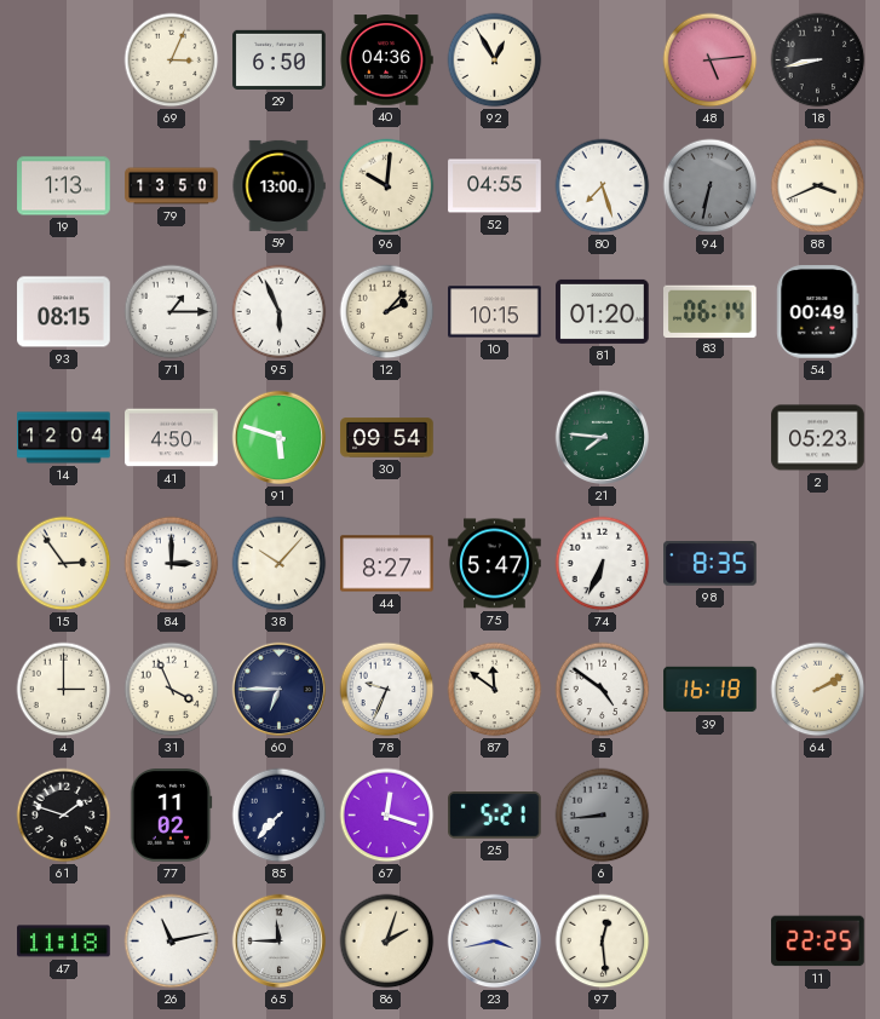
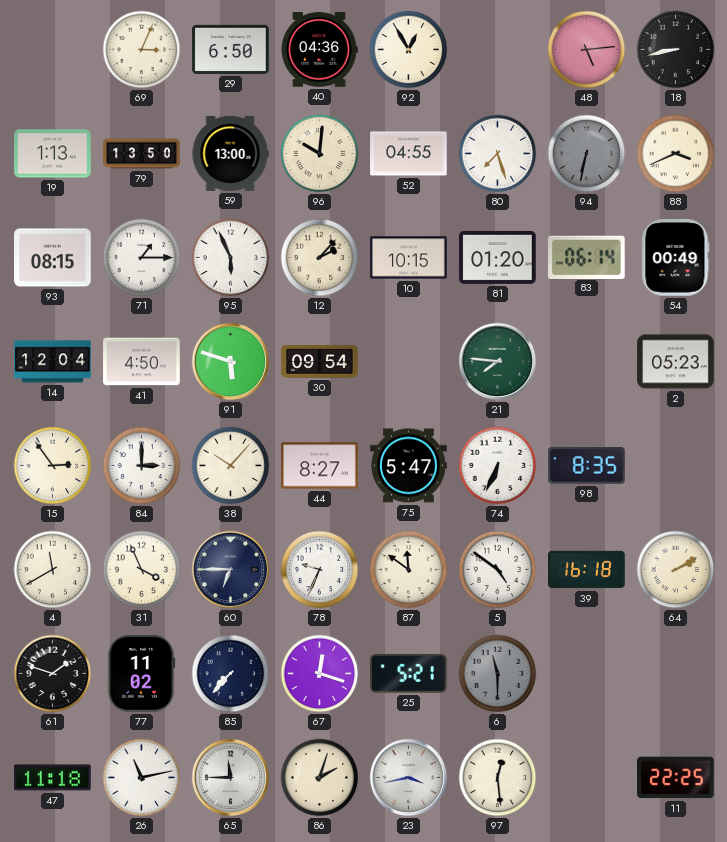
4: 3:00 -> 11:40
6: 8:44 -> 11:30
